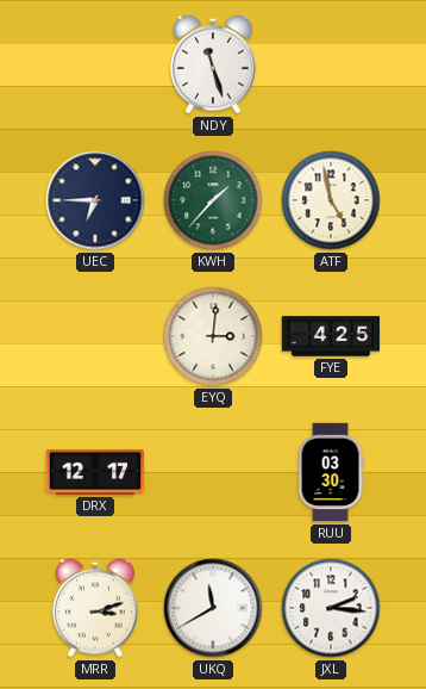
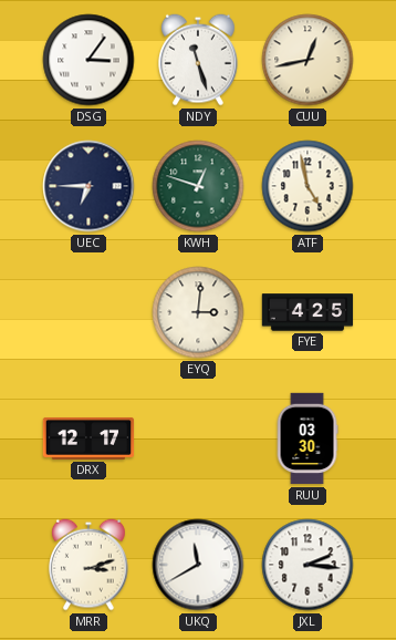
DSG: none -> 3:06
CUU: none -> 12:43
KWH: 1:37 -> 12:48
